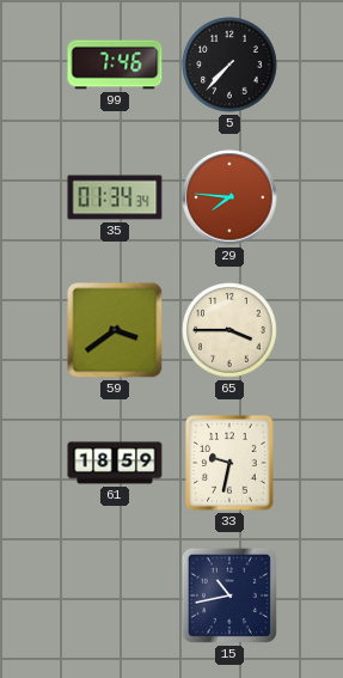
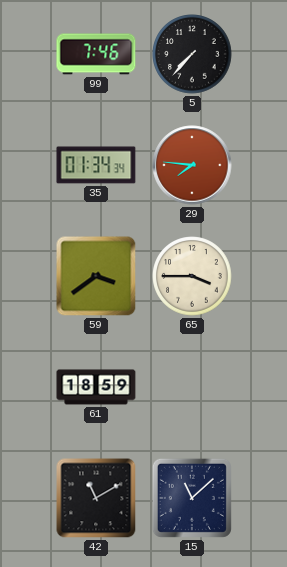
33: 9:32 -> none
42: none -> 11:10
15: 10:43 -> 11:08
